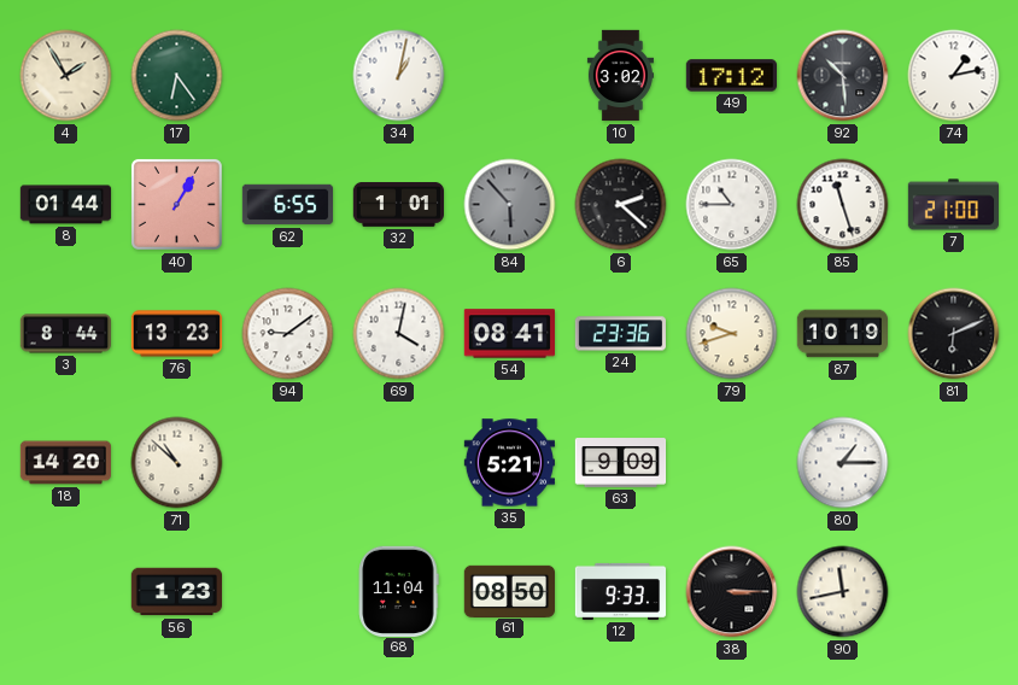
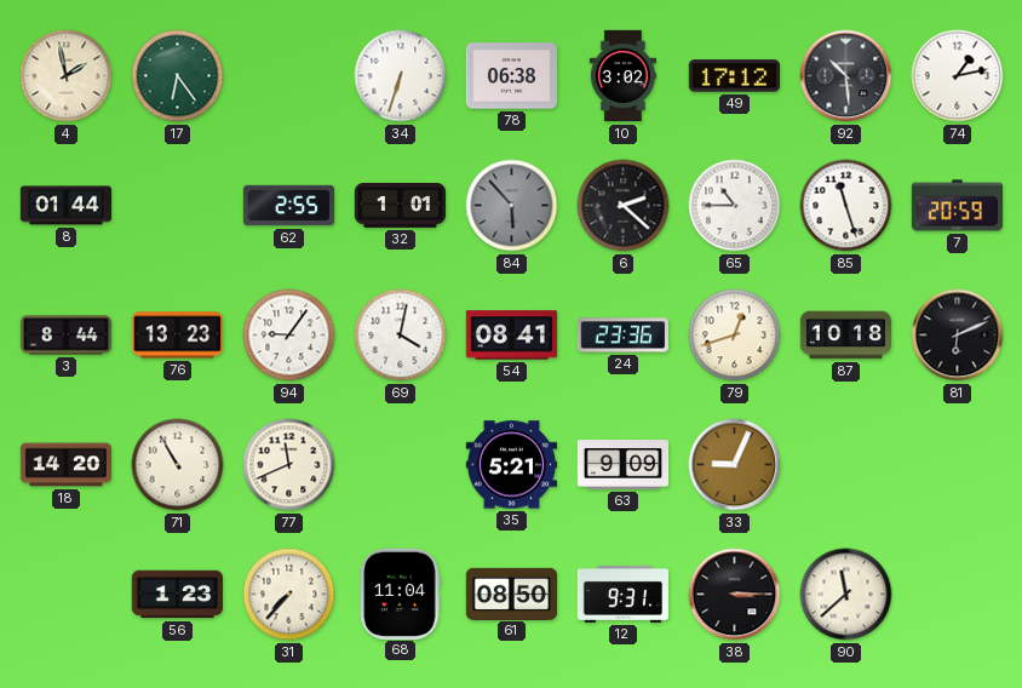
4: 1:55 -> 1:58
34: 1:02 -> 6:33
78: none -> 06:38
40: 1:05 -> none
62: 6:55 -> 2:55
7: 21:00 -> 20:59
94: 9:09 -> 9:06
79: 9:42 -> 12:42
87: 10:19 -> 10:18
71: 10:52 -> 10:55
77: none -> 11:41
33: none -> 9:04
80: 1:15 -> none
31: none -> 7:37
12: 9:33 -> 9:31
90: 11:43 -> 11:38
